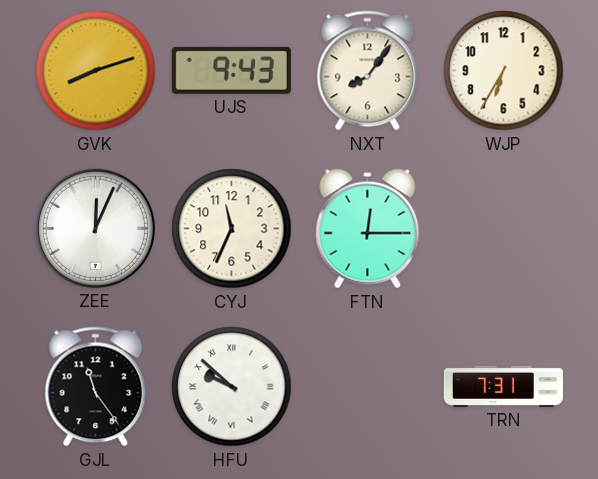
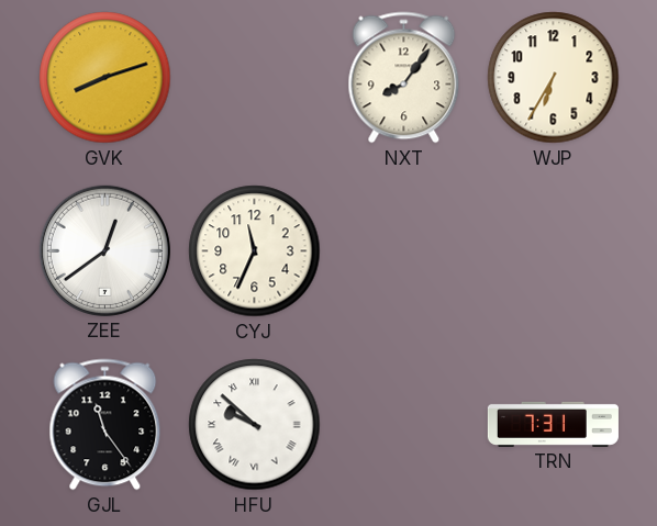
UJS: 9:43 -> none
ZEE: 12:04 -> 12:39
FTN: 12:15 -> none
